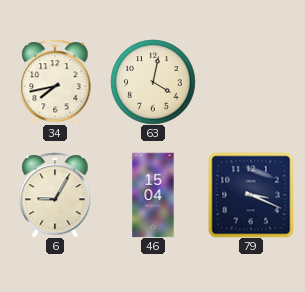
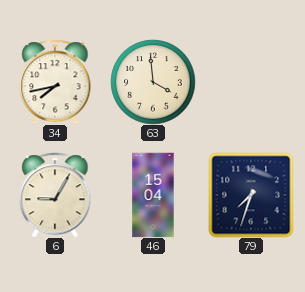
63: 4:02 -> 3:59
79: 3:19 -> 7:33
